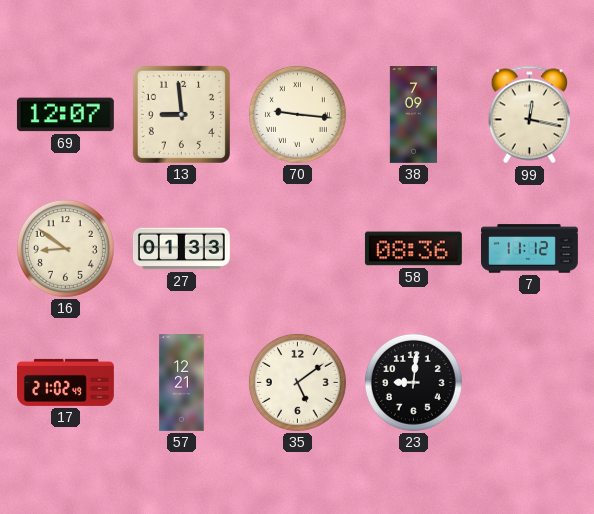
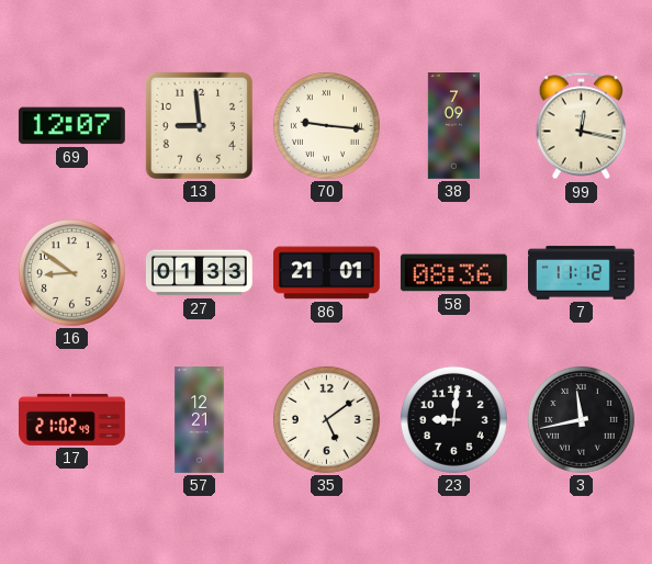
86: none -> 21:01
3: none -> 11:43
